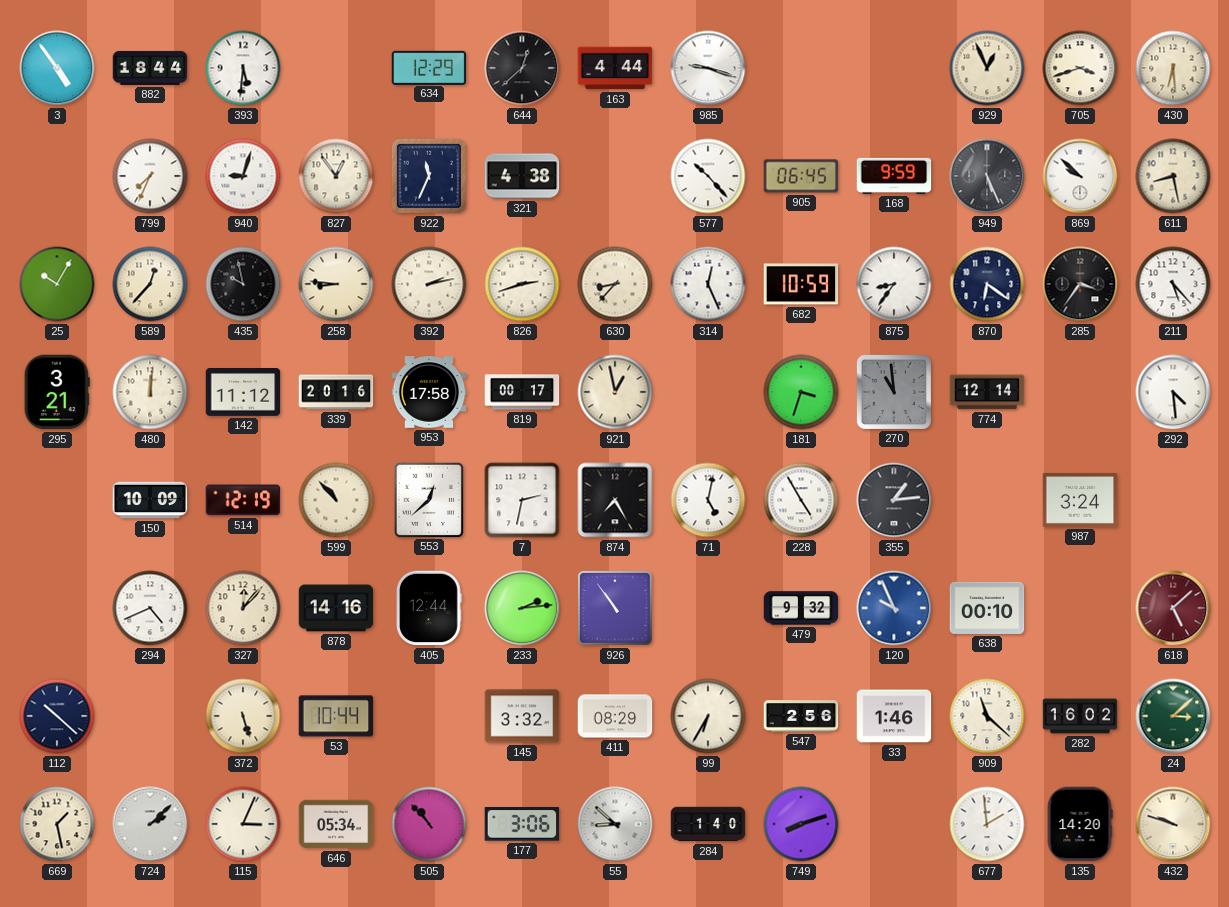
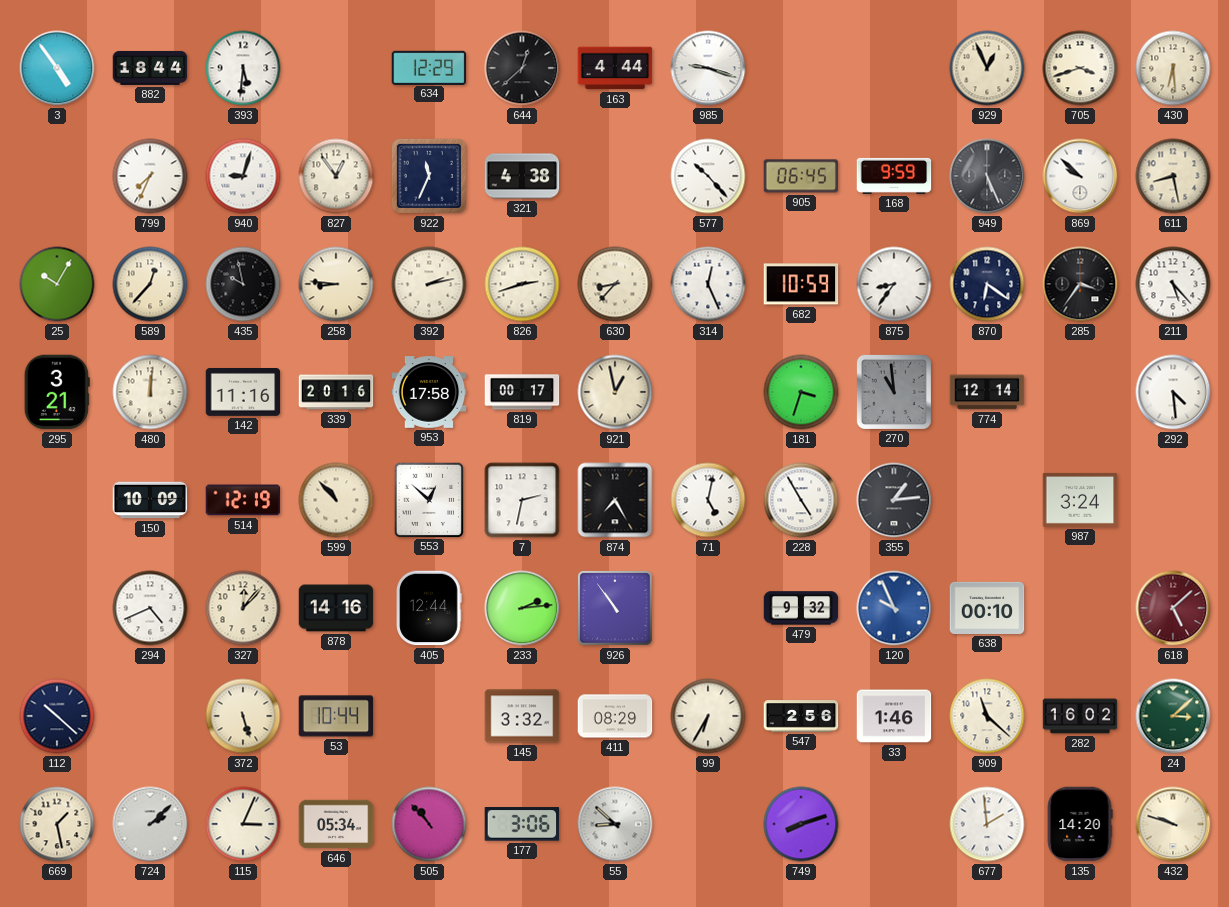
142: 11:12 -> 11:16
553: 12:38 -> 12:52
284: 1:40 -> none
